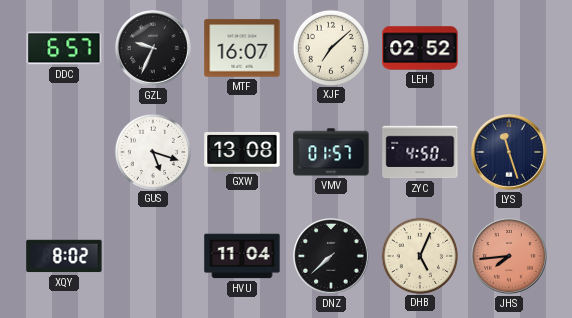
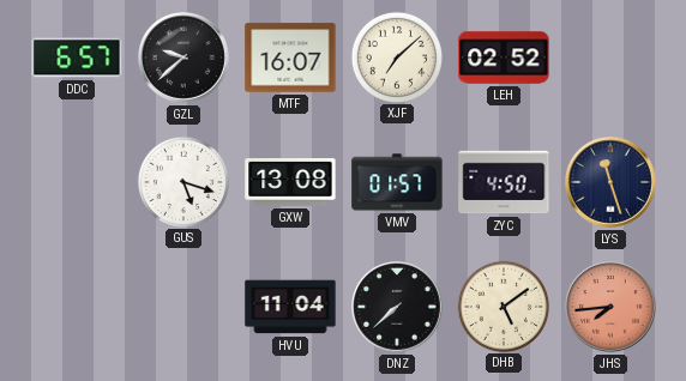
GZL: 9:34 -> 9:38
XQY: 8:02 -> none
DHB: 5:04 -> 5:09
